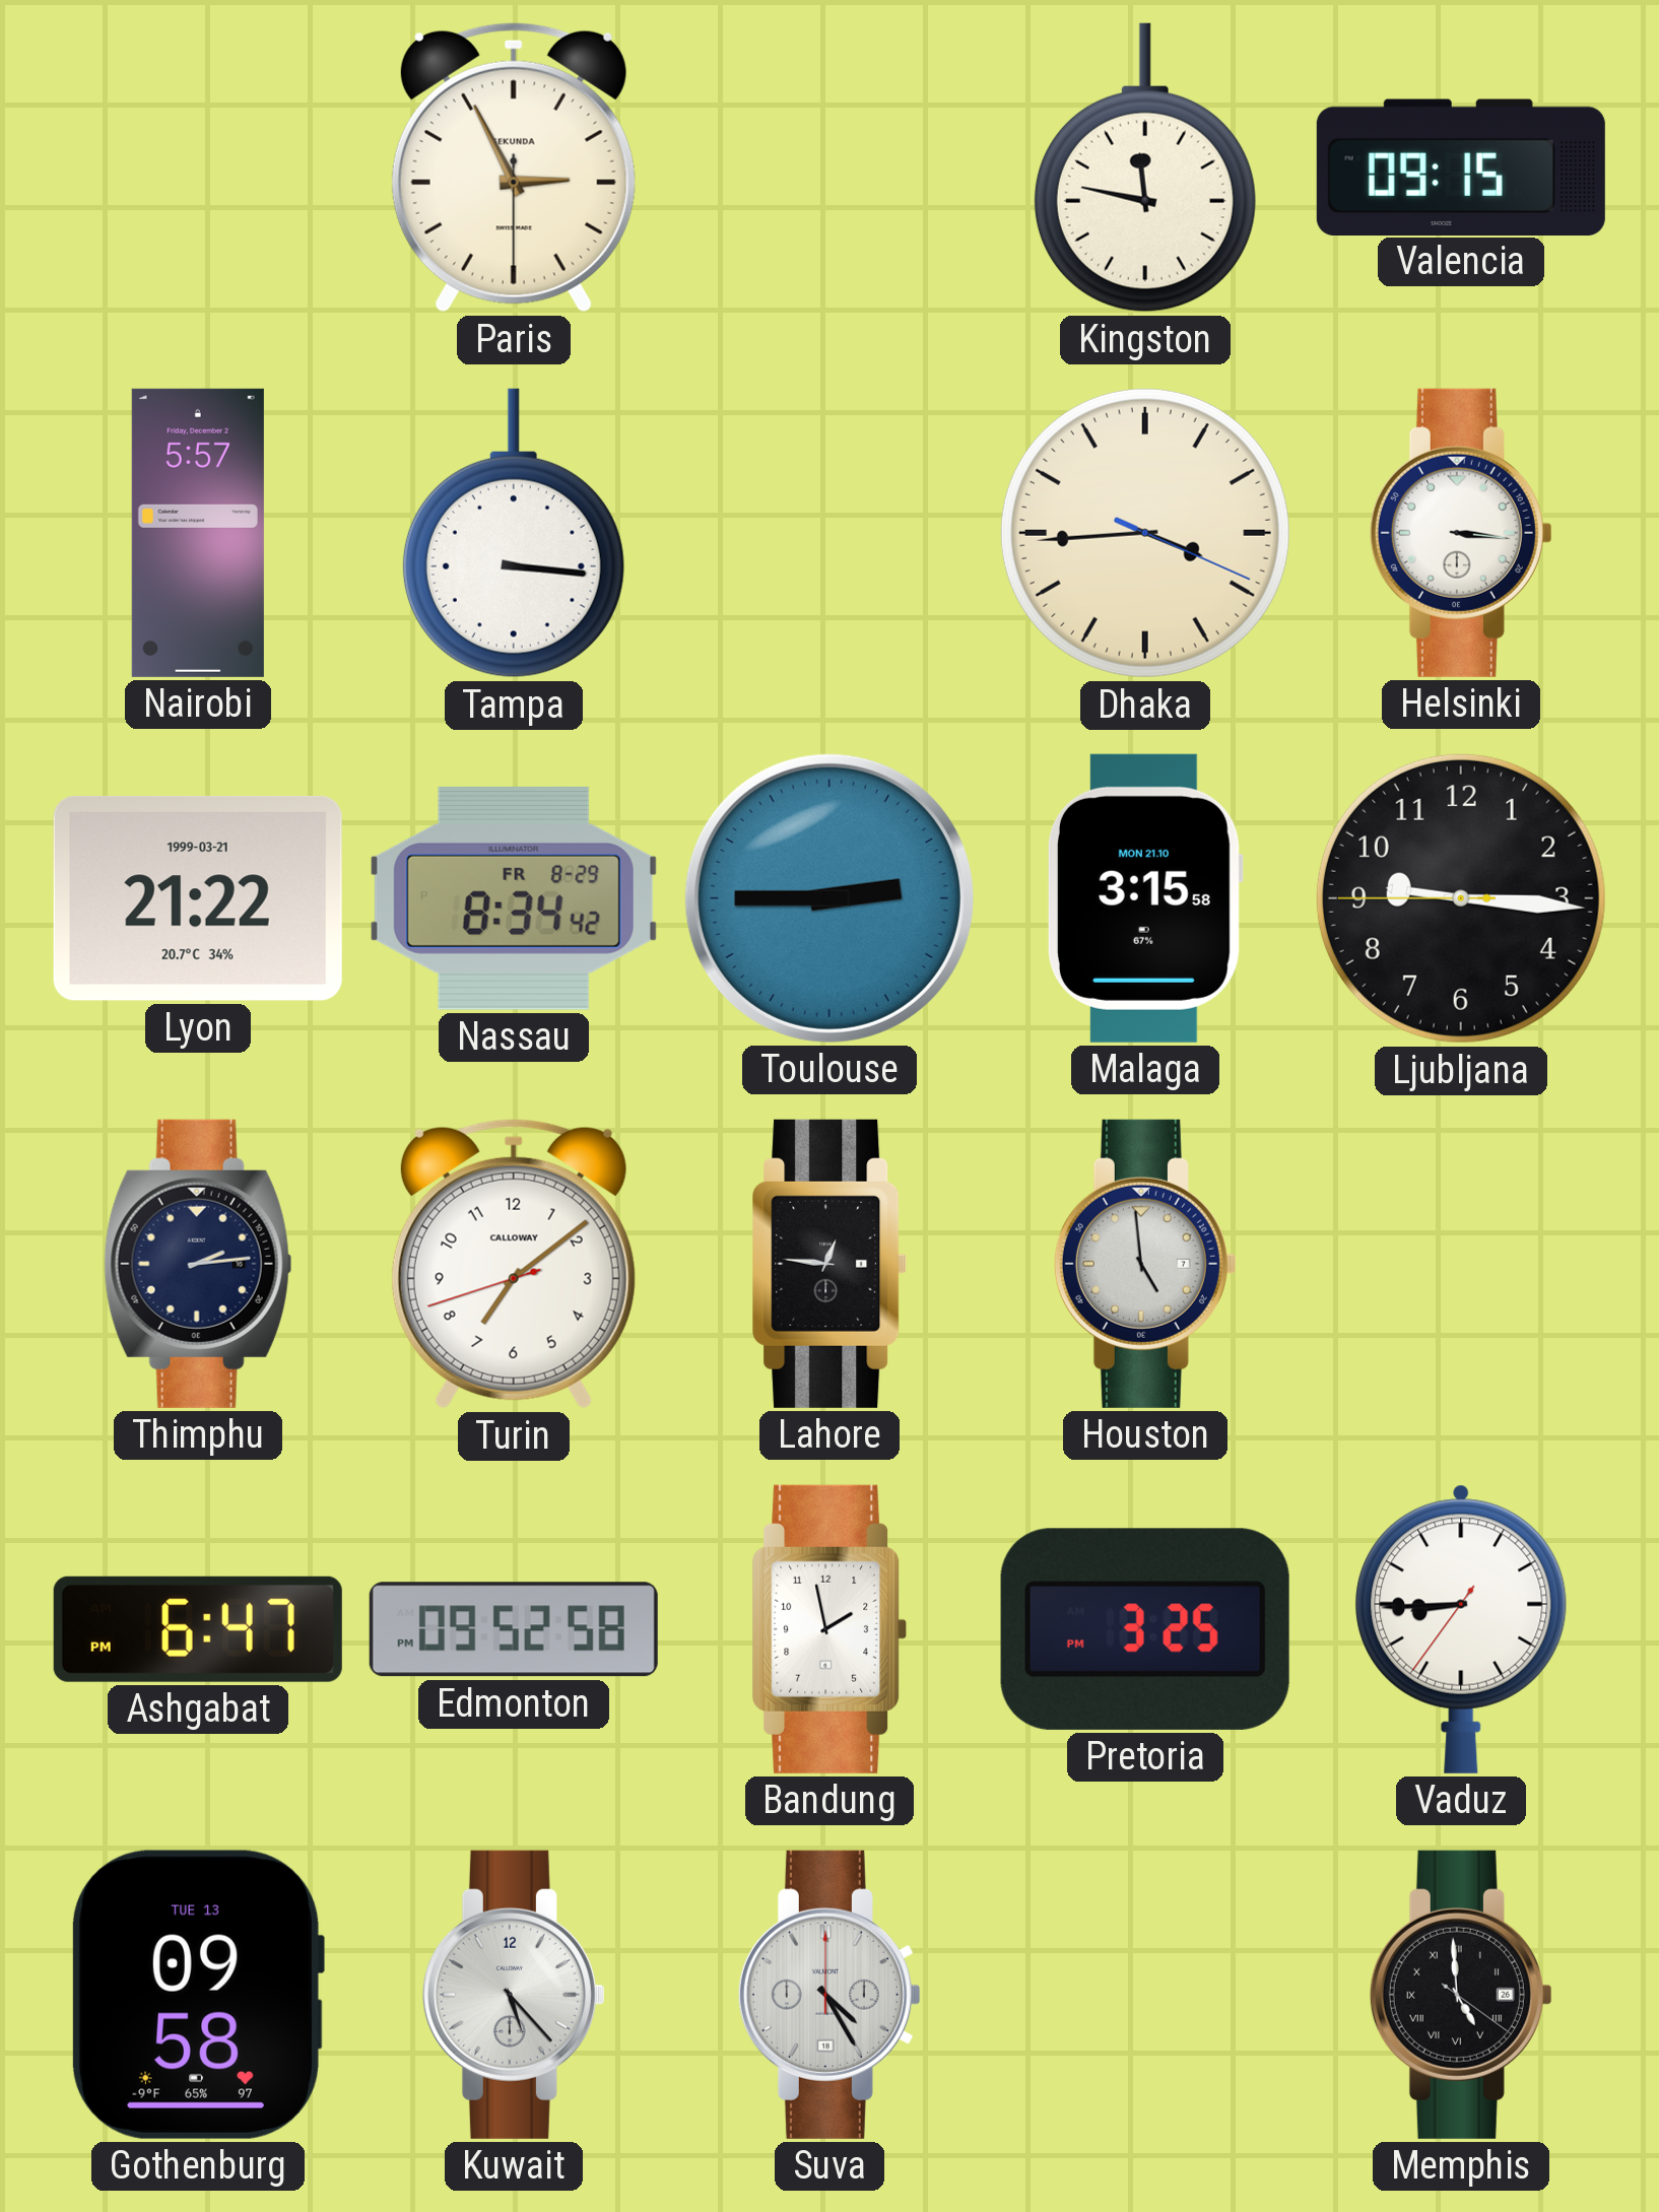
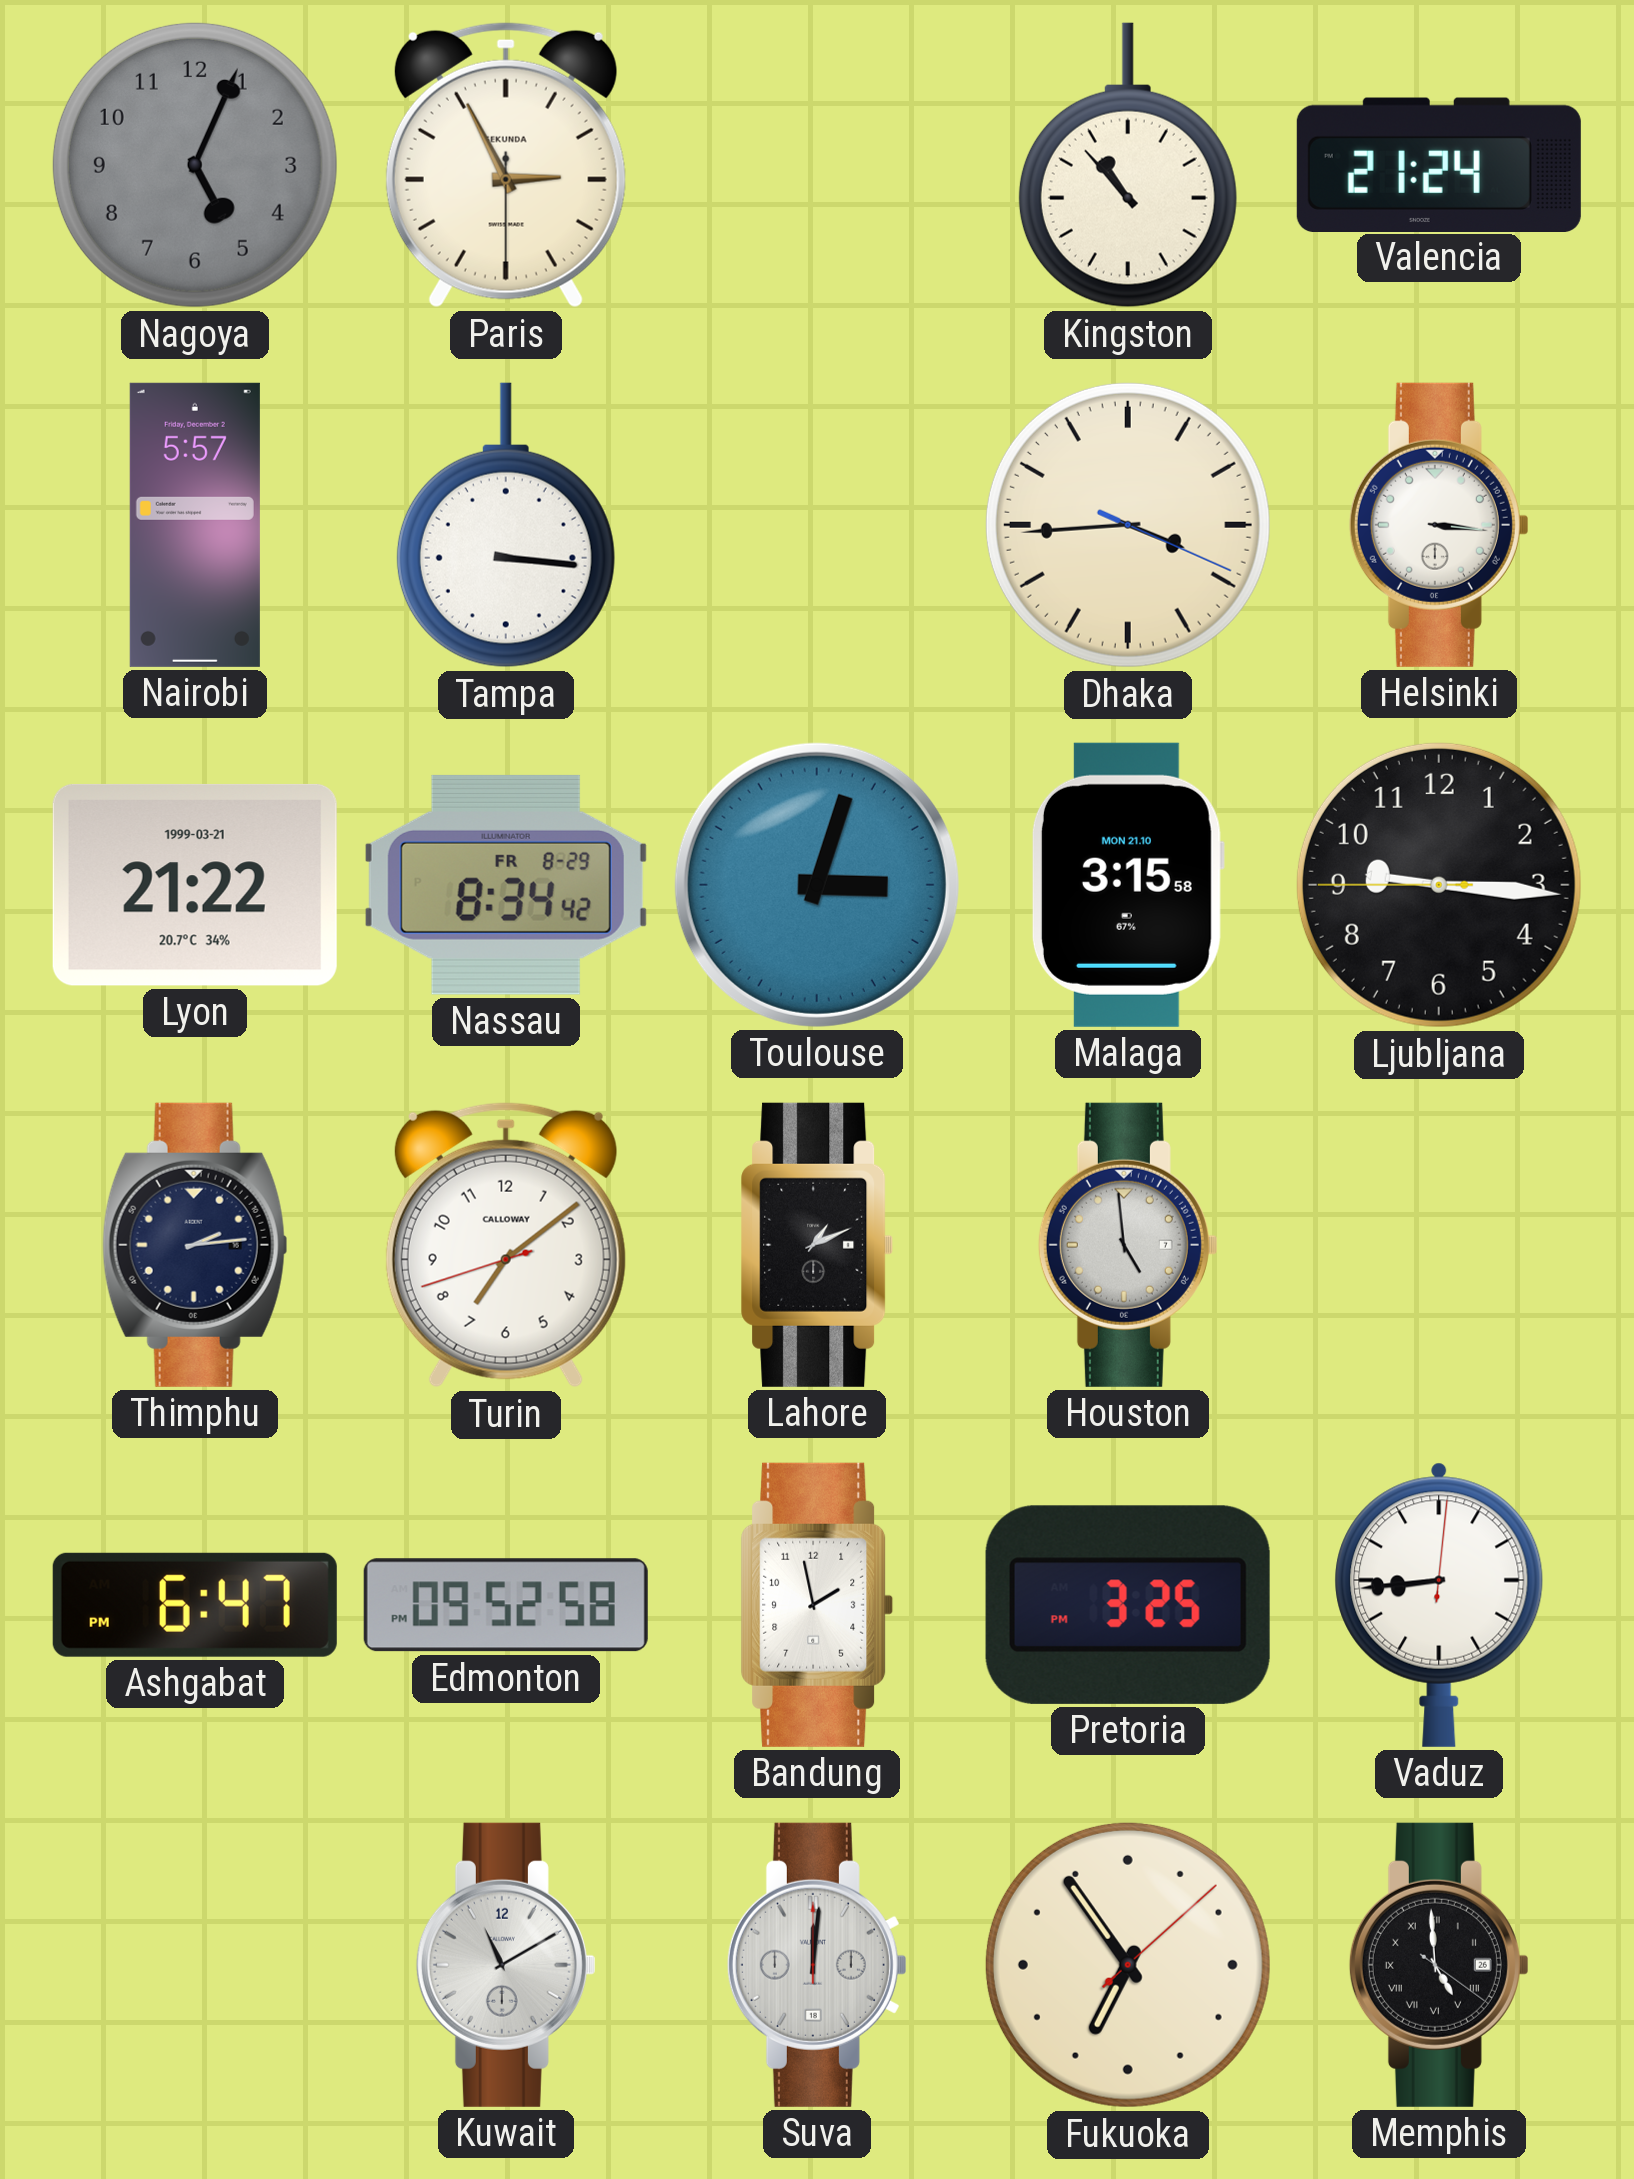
Nagoya: none -> 5:04
Kingston: 11:47 -> 10:53
Valencia: 09:15 -> 21:24
Toulouse: 2:45 -> 3:03
Lahore: 12:46 -> 1:11
Vaduz: 8:44:36 -> 8:44:01
Gothenburg: 09:58 -> none
Kuwait: 5:23 -> 11:10
Suva: 4:25 -> 12:01
Fukuoka: none -> 6:54
